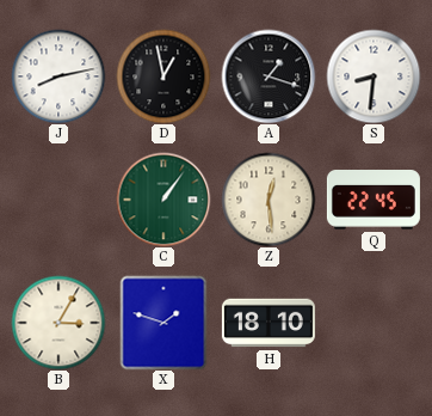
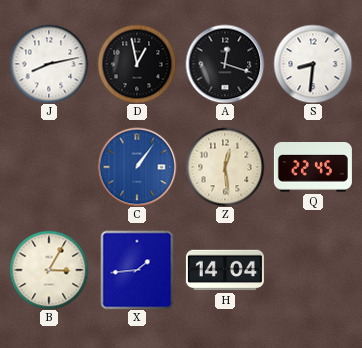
A: 1:18 -> 12:18
C dial: green -> blue
X: 1:48 -> 1:44
H: 18:10 -> 14:04
